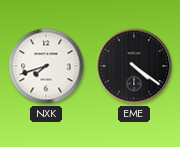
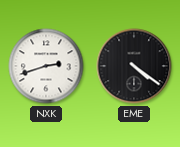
NXK: 7:42 -> 2:42
